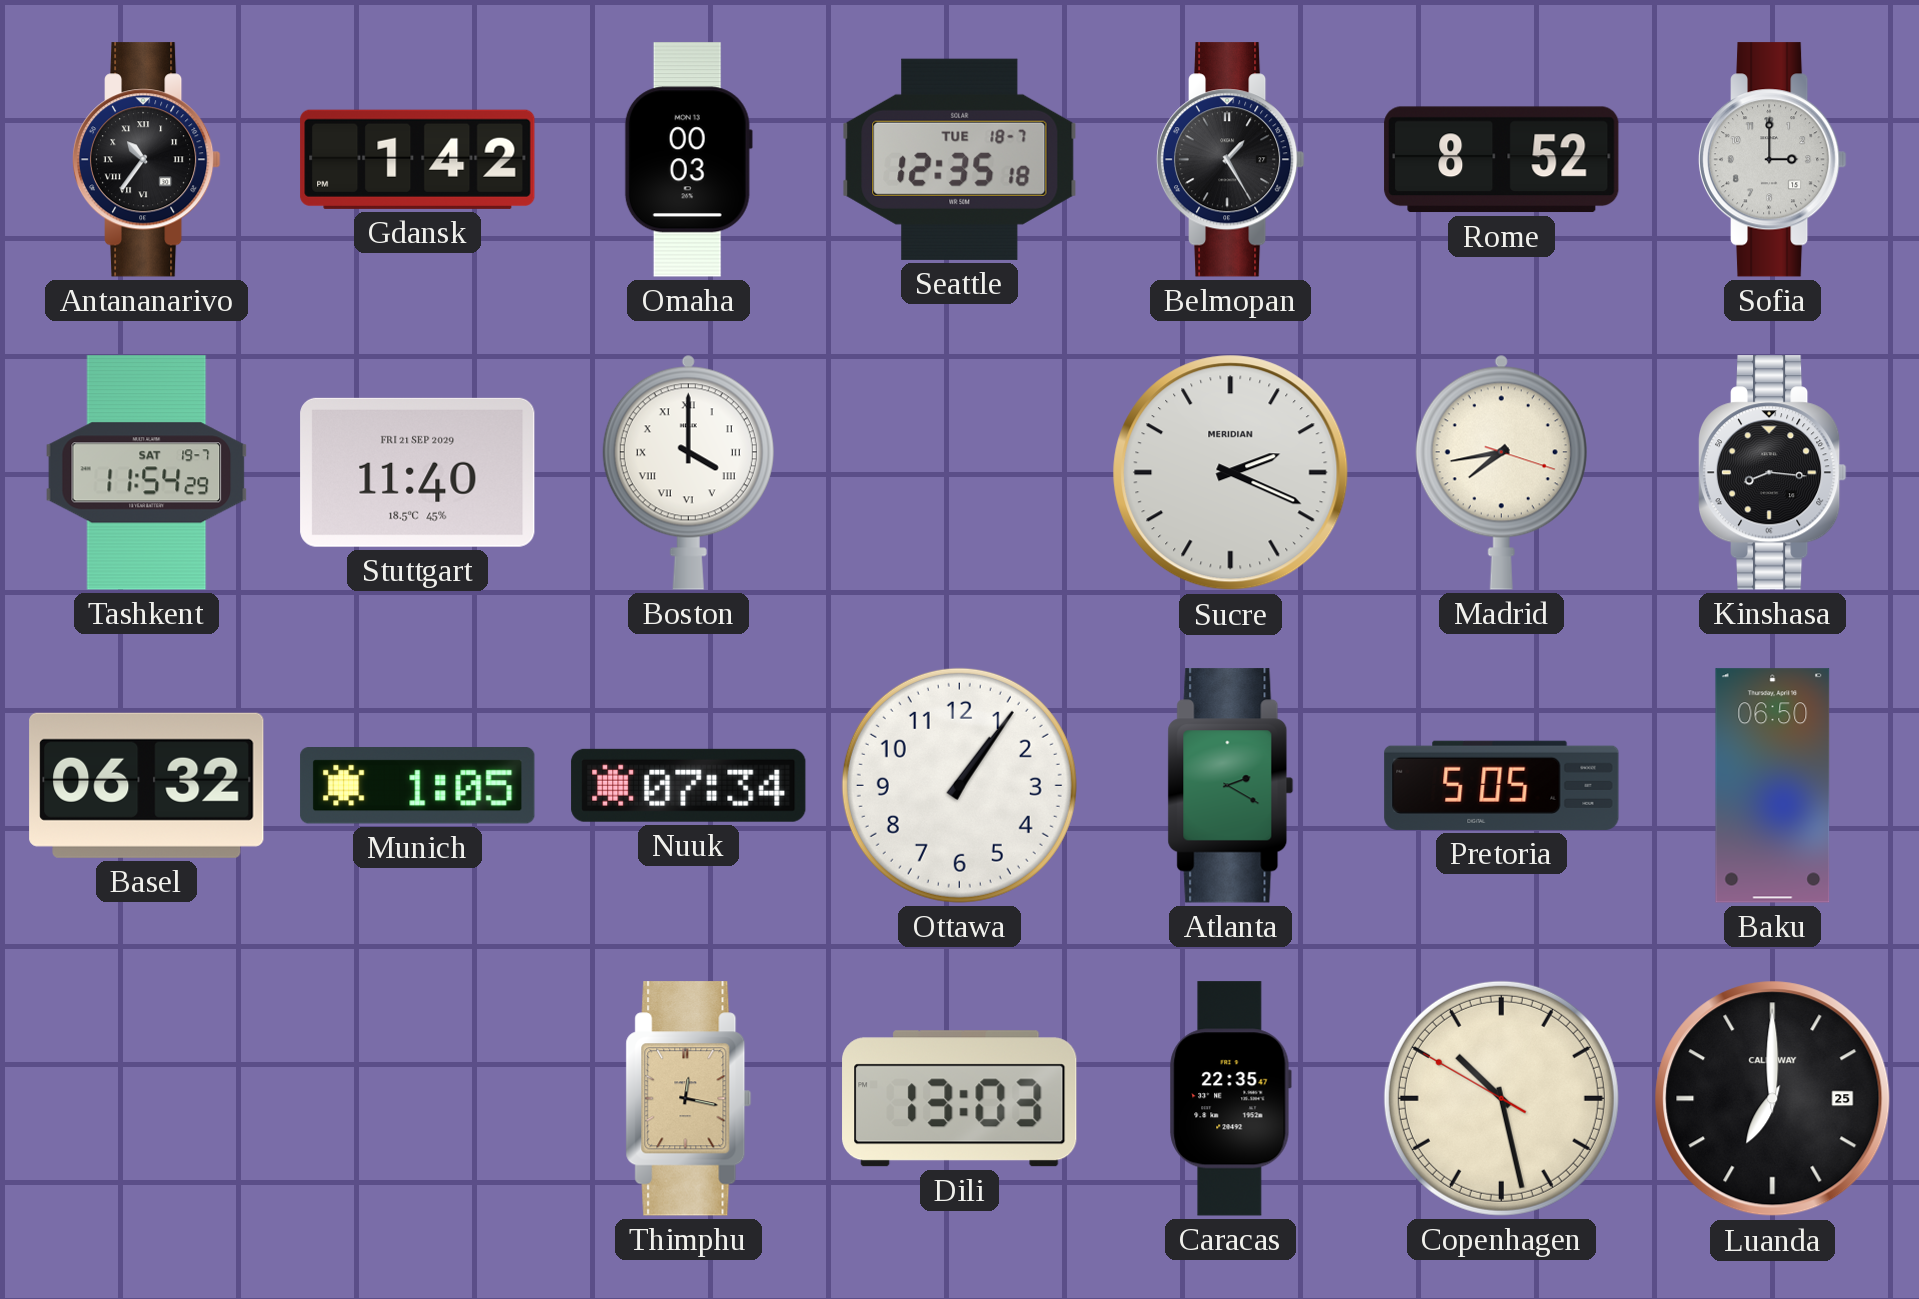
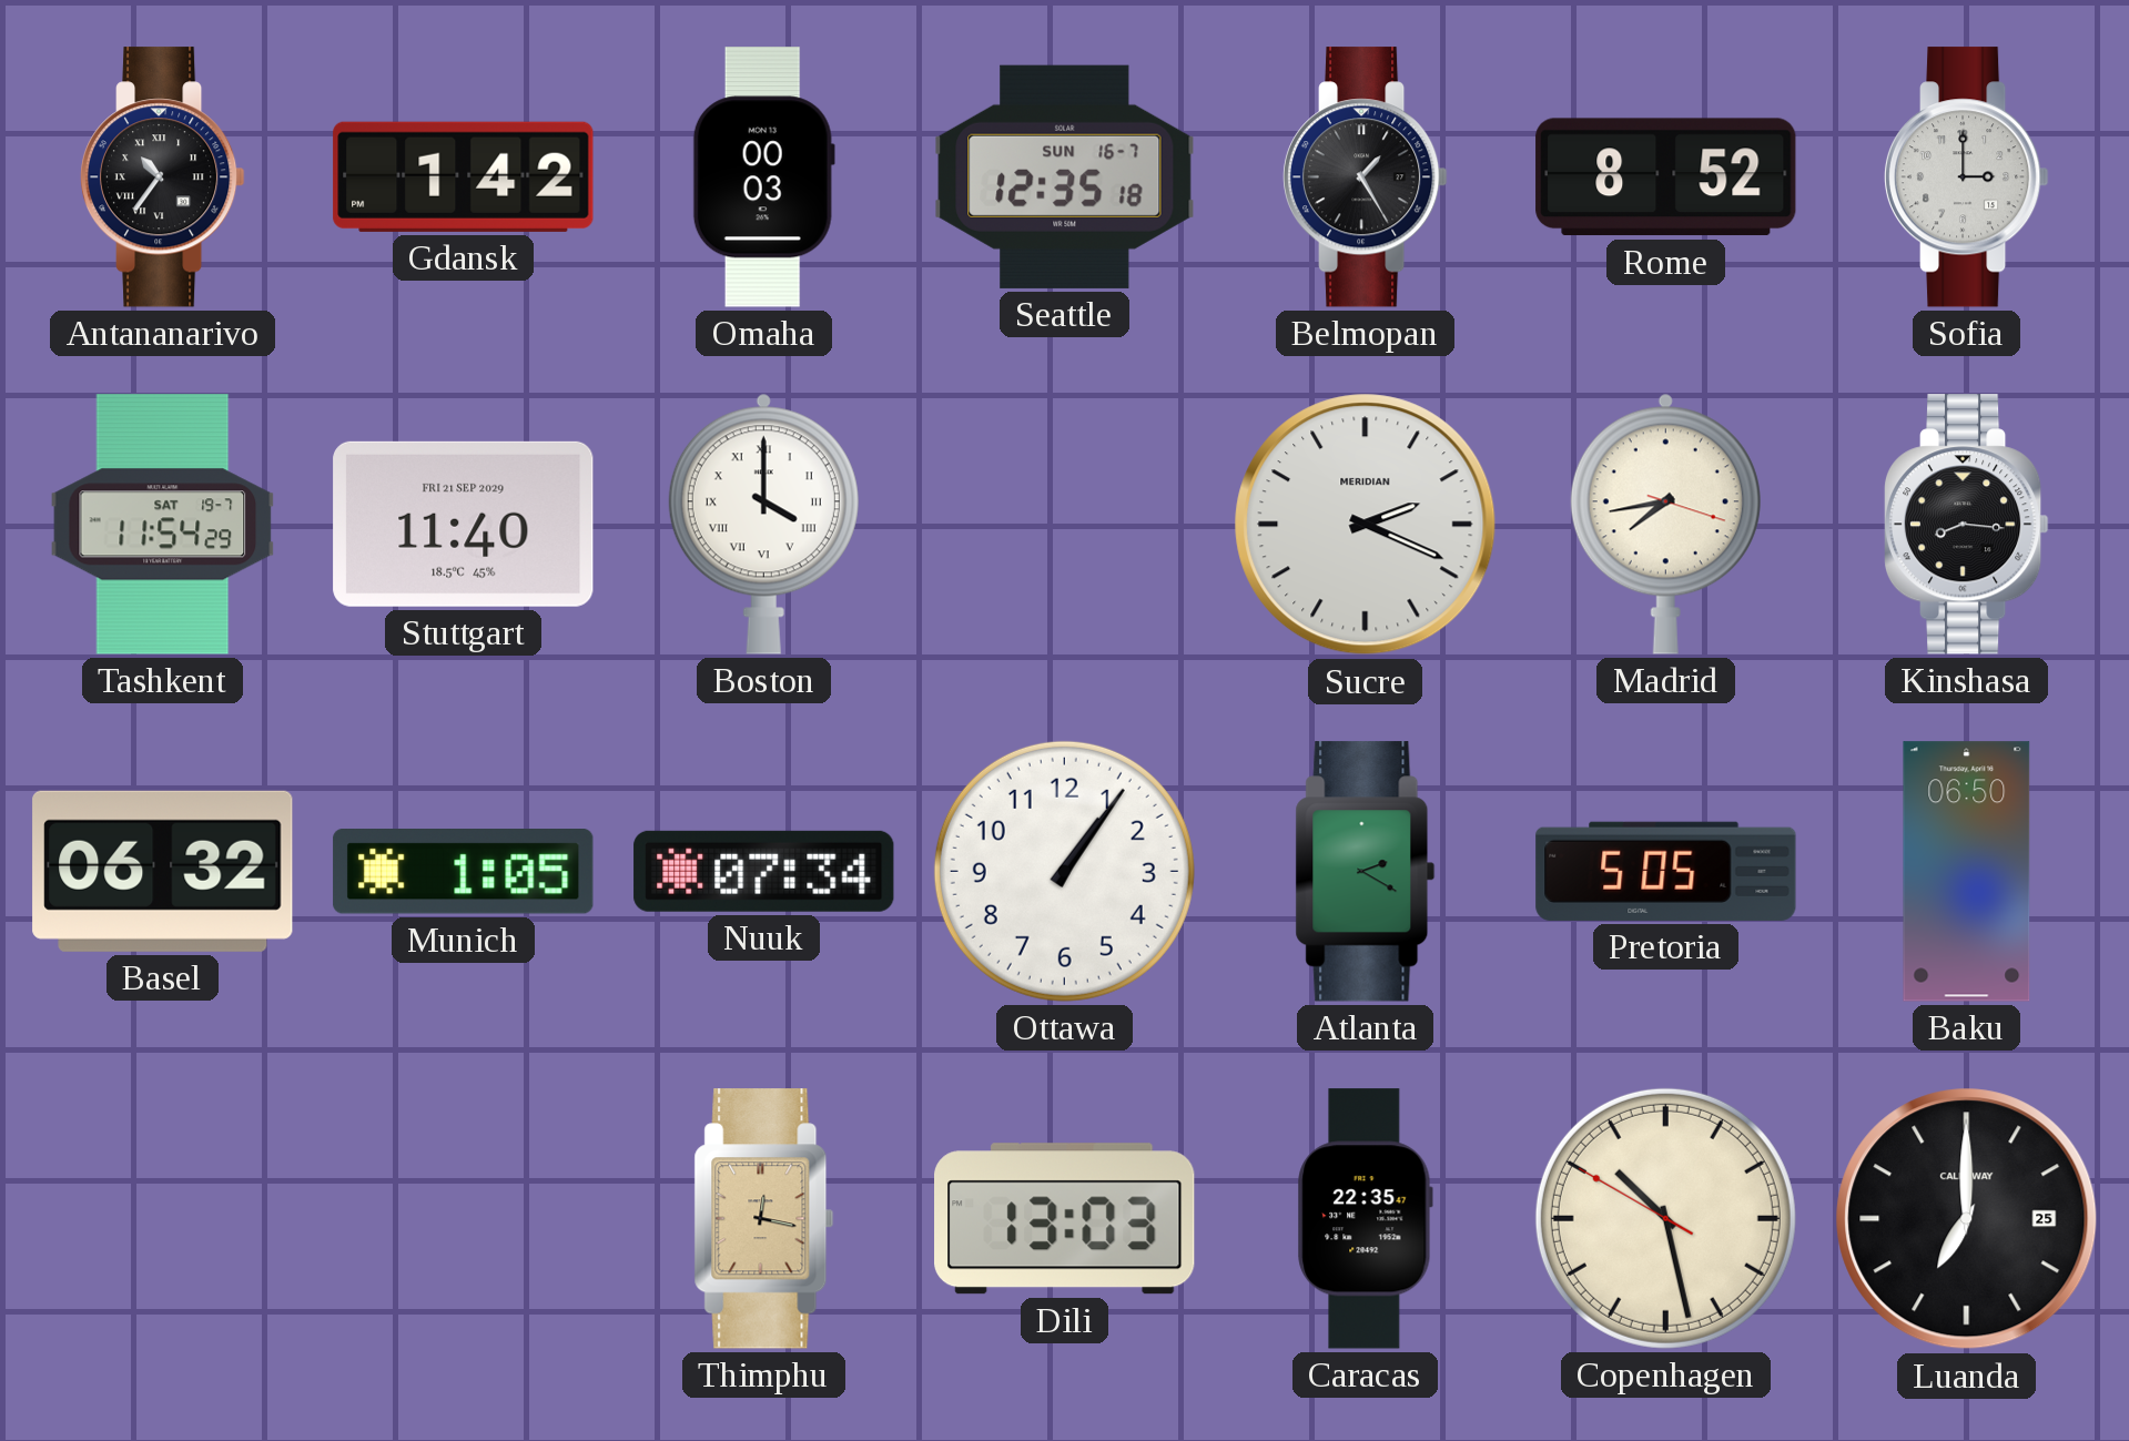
Seattle date: TUE 18-7 -> SUN 16-7
